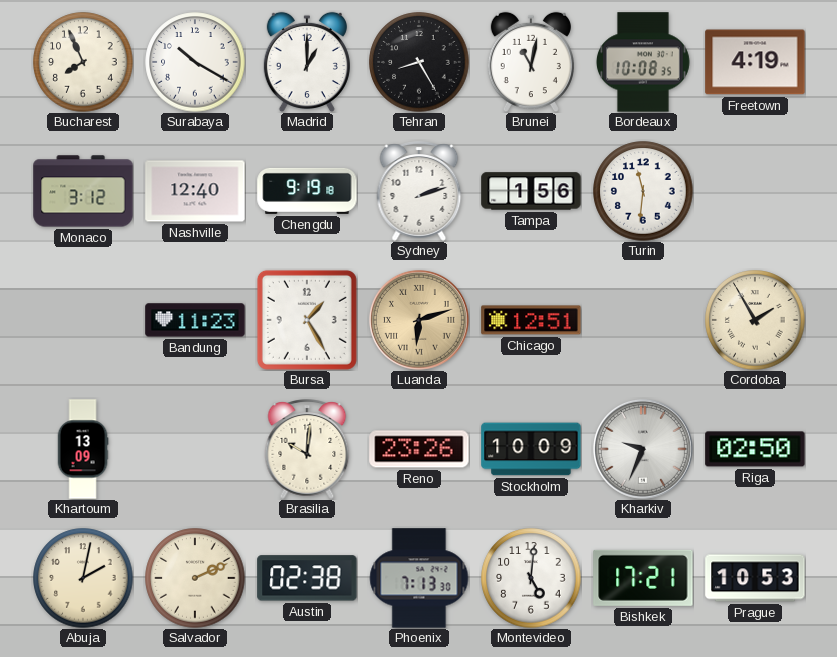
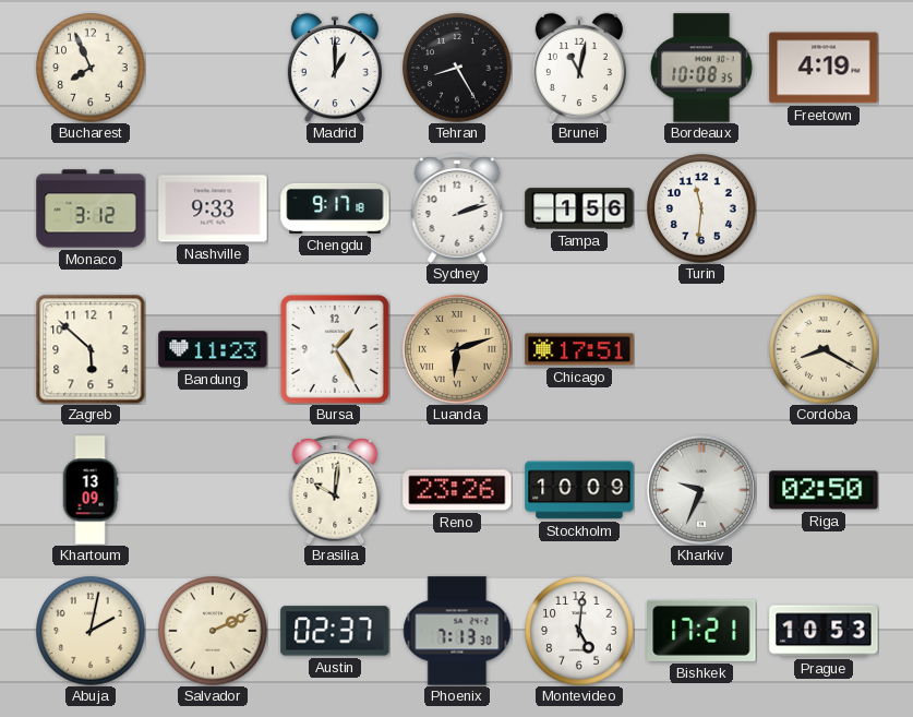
Surabaya: 10:20 -> none
Nashville: 12:40 -> 9:33
Chengdu: 9:19 -> 9:17
Zagreb: none -> 5:52
Chicago: 12:51 -> 17:51
Cordoba: 1:55 -> 8:20
Austin: 02:38 -> 02:37
